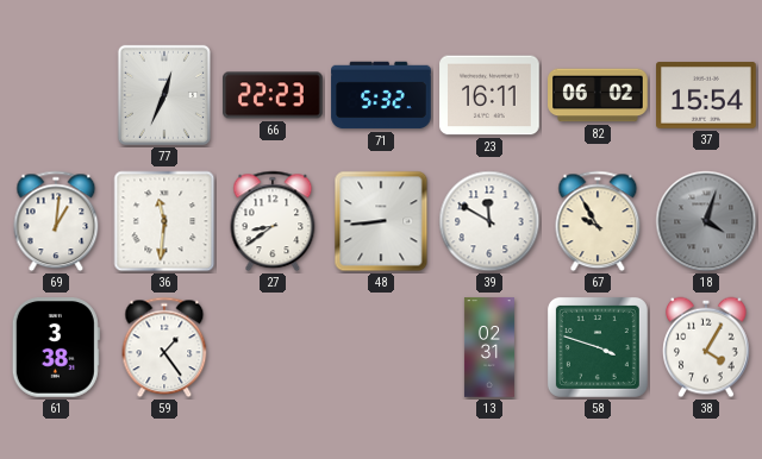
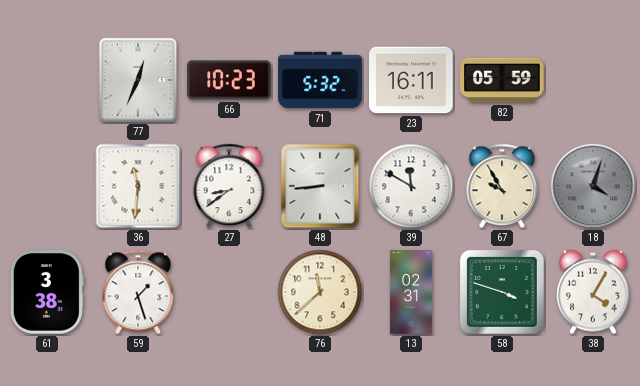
66: 22:23 -> 10:23
82: 06:02 -> 05:59
37: 15:54 -> none
69: 1:01 -> none
59: 1:24 -> 1:27
76: none -> 11:38
